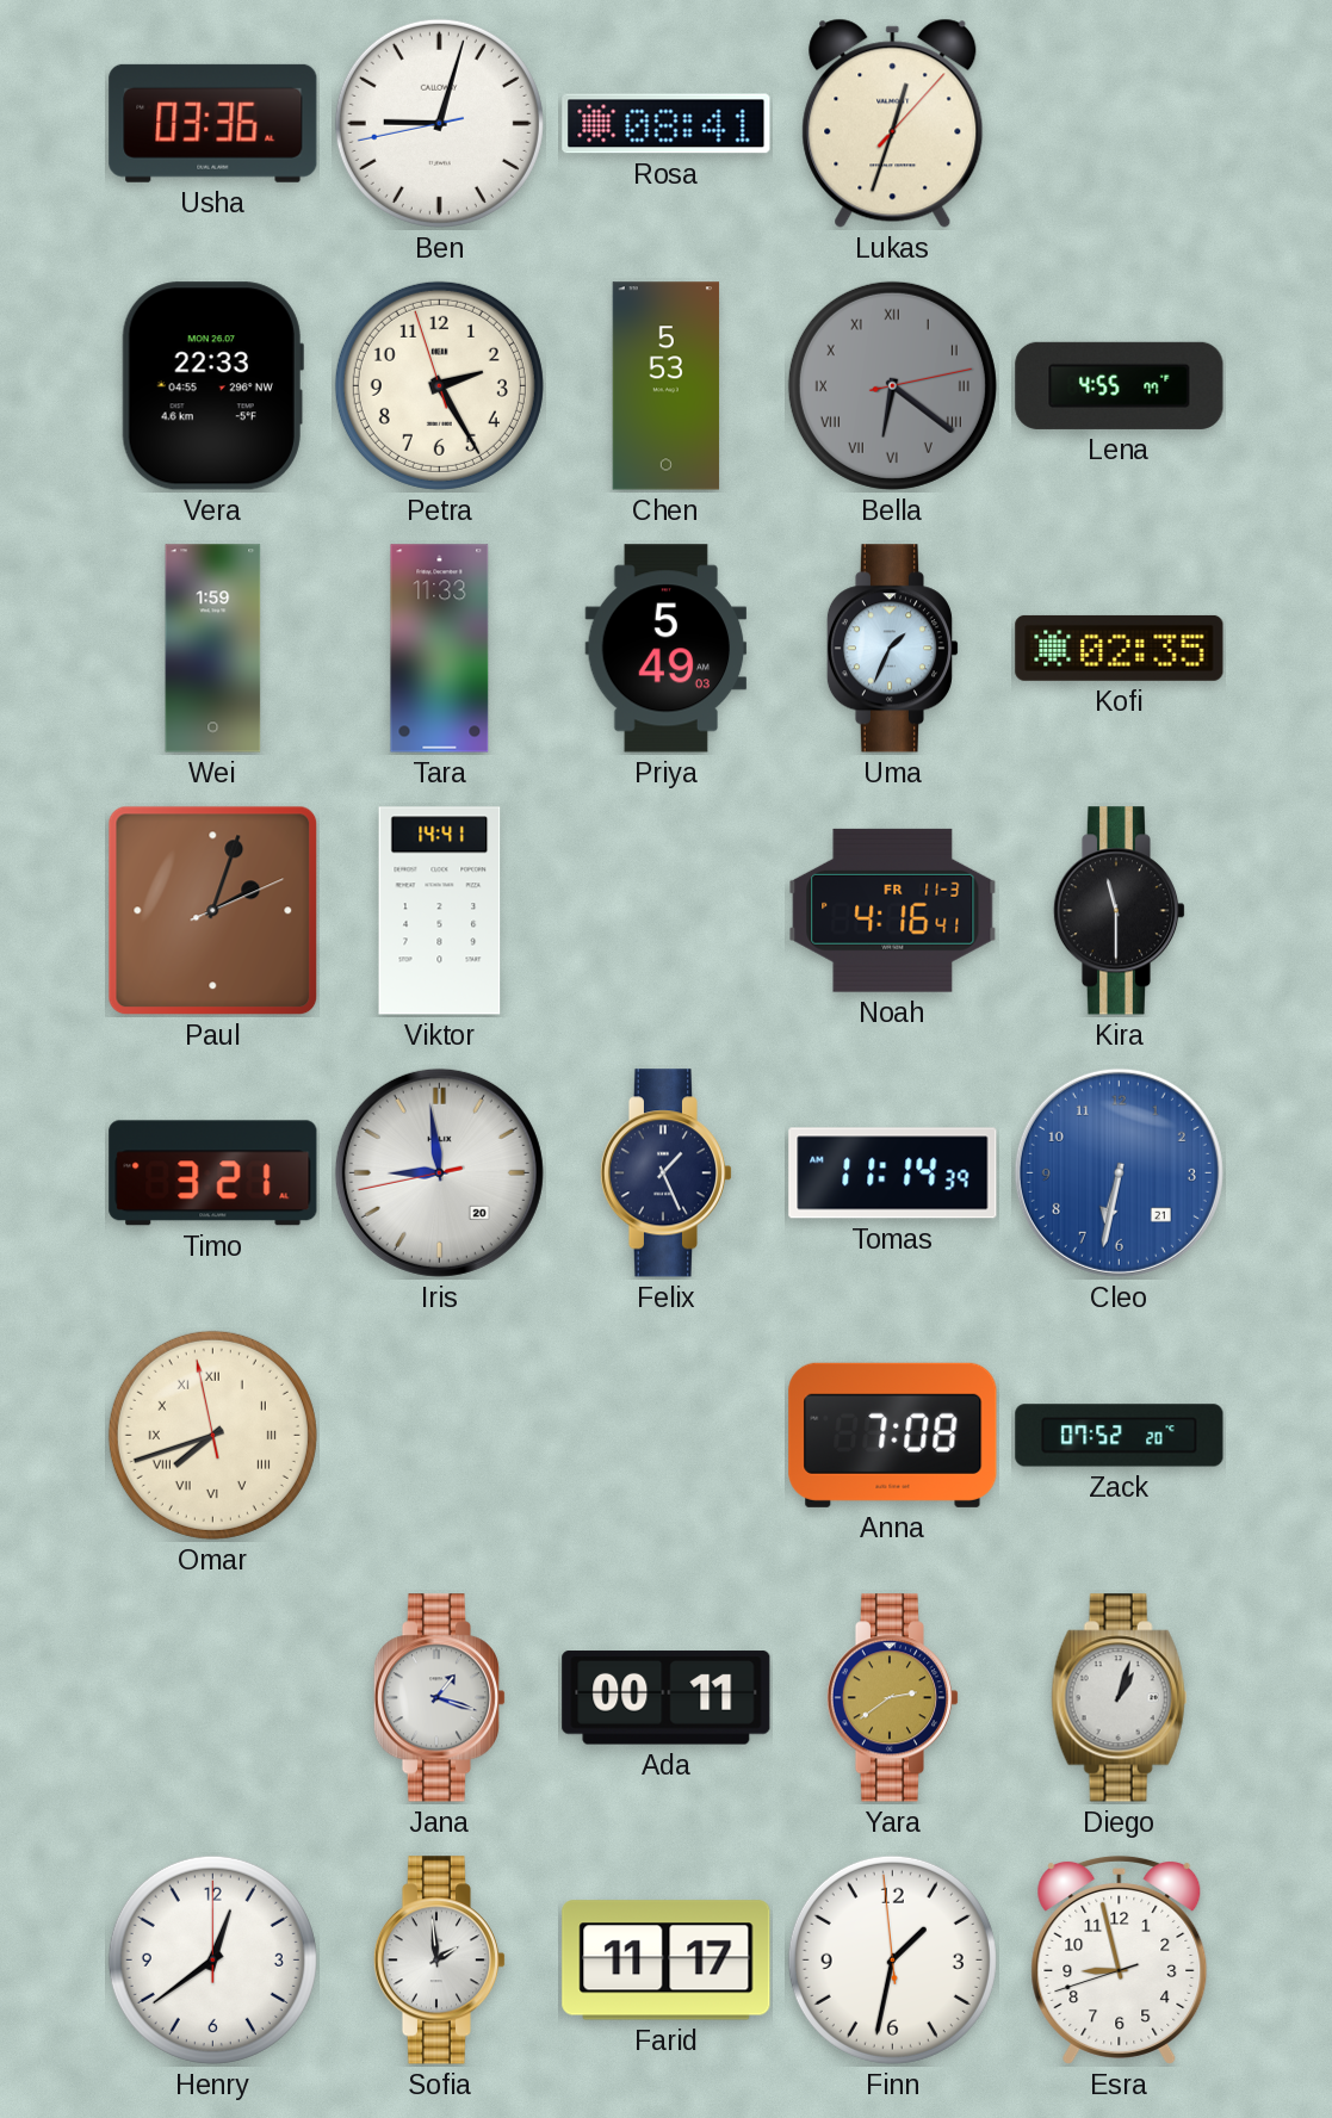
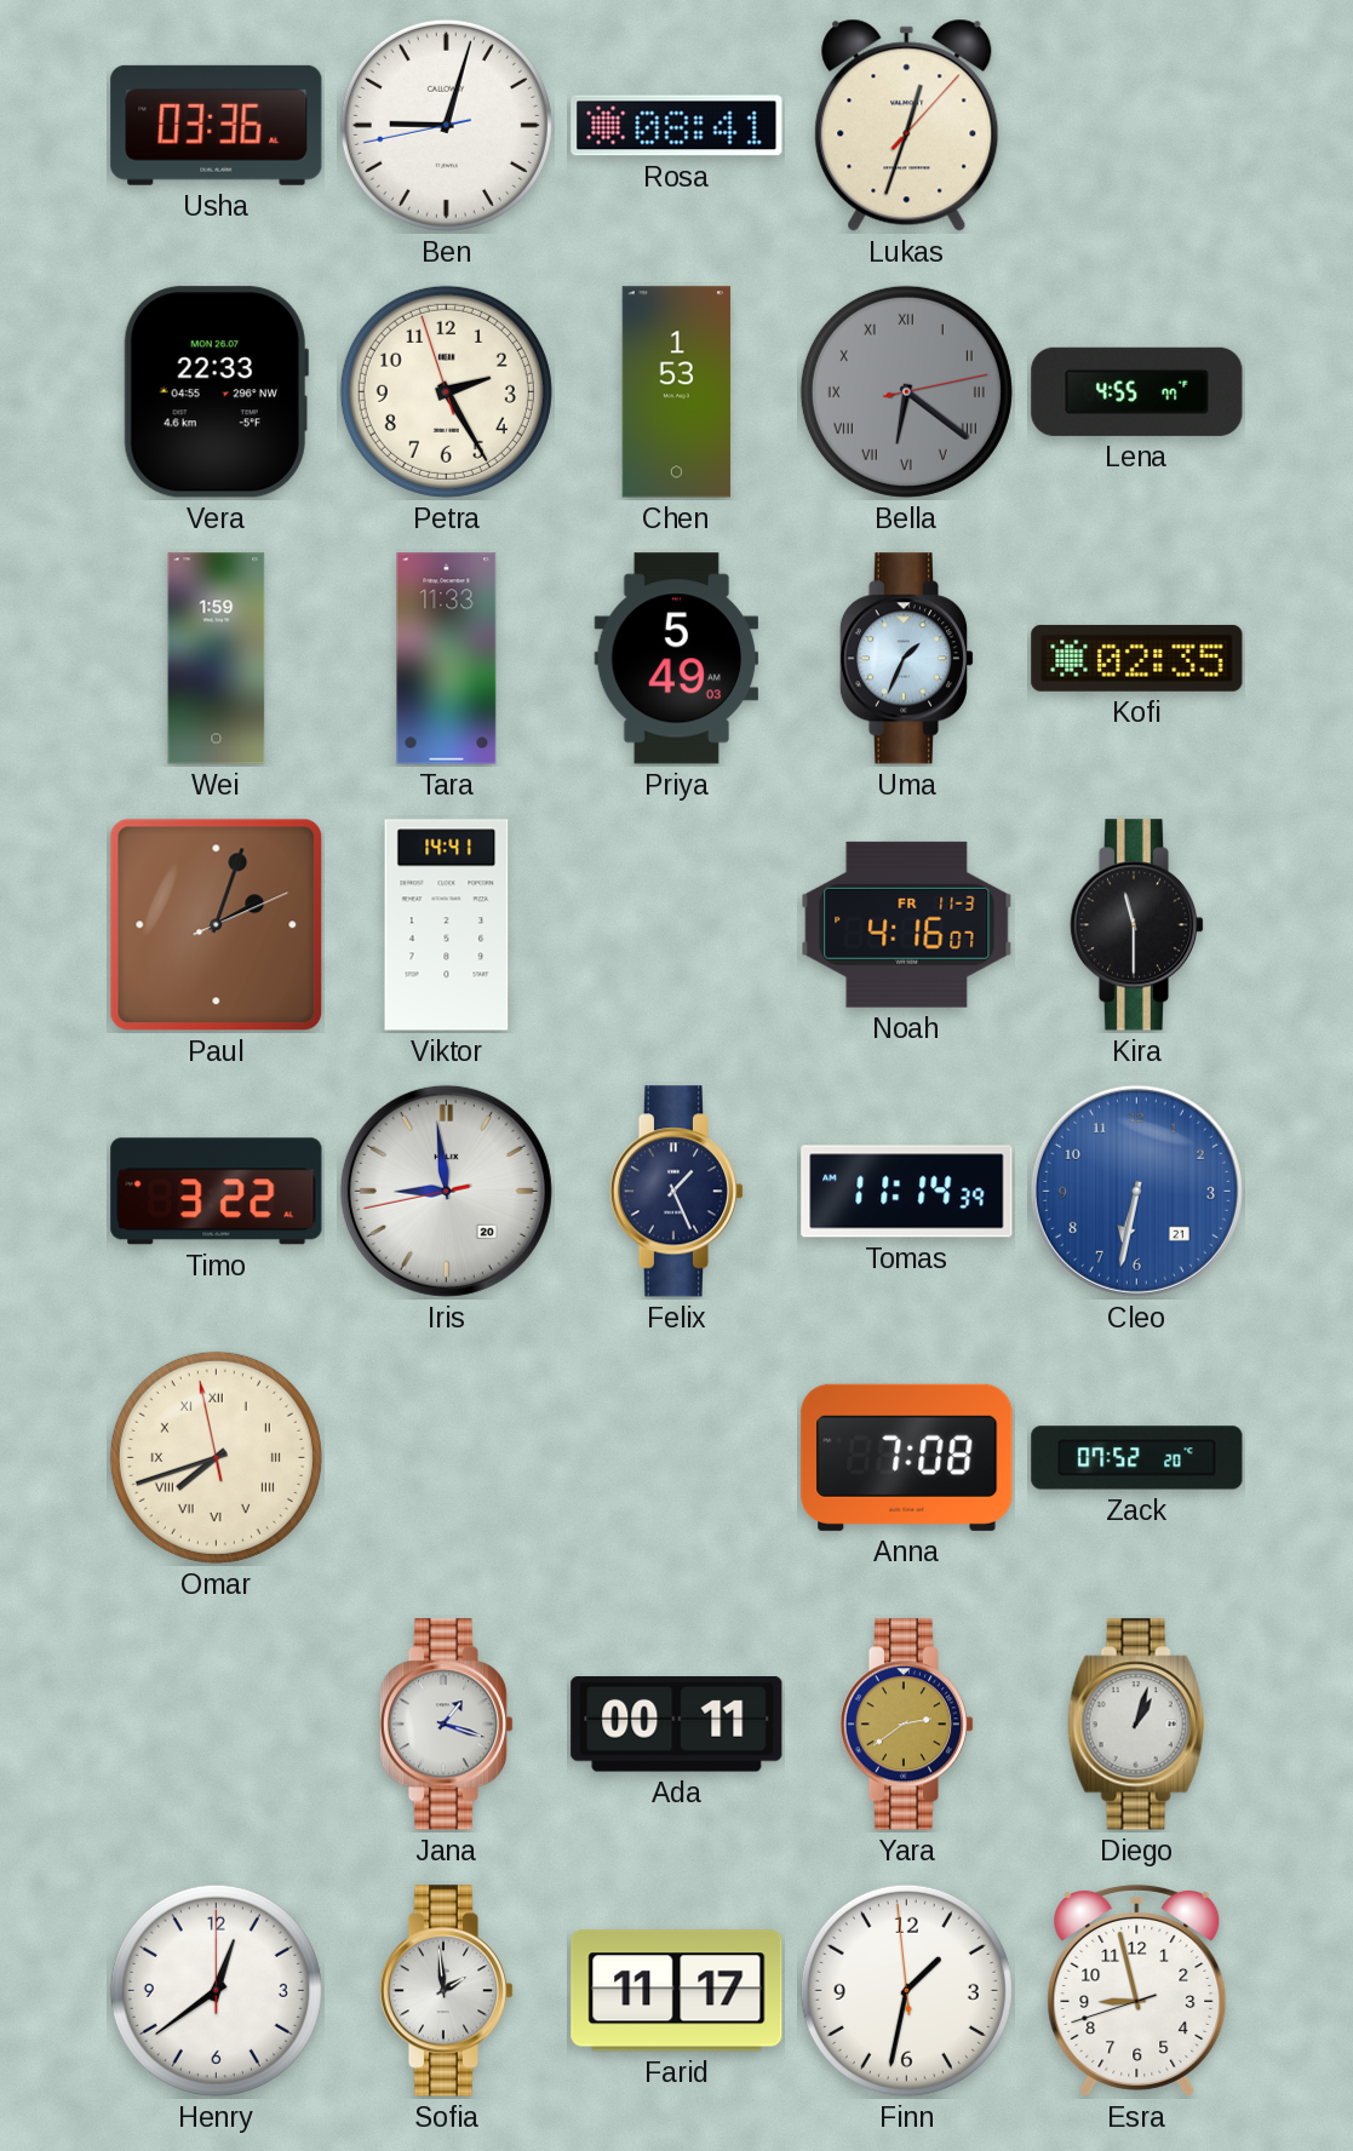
Chen: 5:53 -> 1:53
Noah: 4:16:41 -> 4:16:07
Timo: 3:21 -> 3:22
